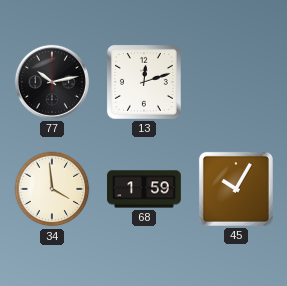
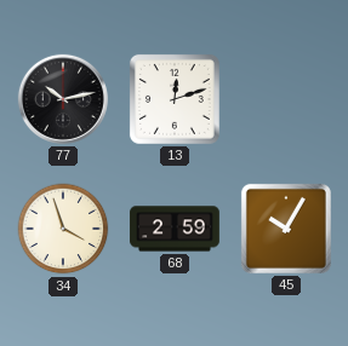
34: 3:59 -> 3:57
68: 1:59 -> 2:59
